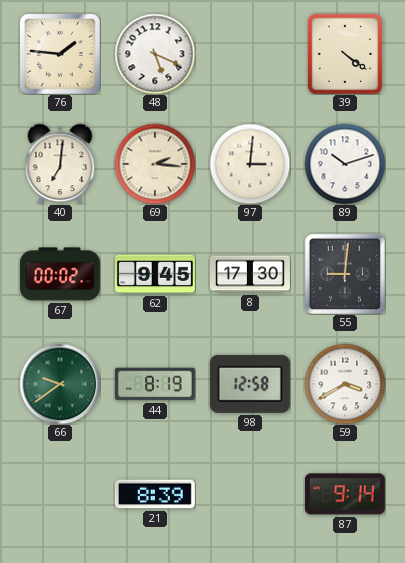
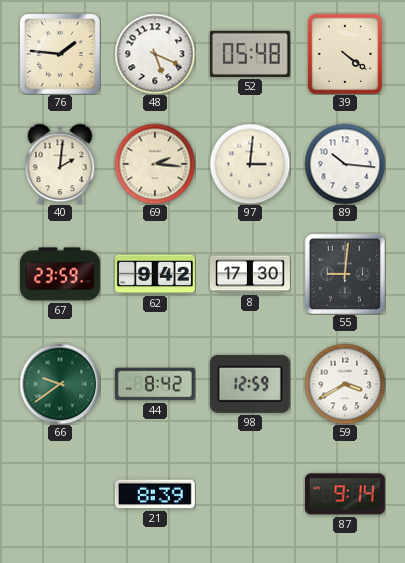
52: none -> 05:48
40: 7:01 -> 2:01
89: 10:12 -> 10:16
67: 00:02 -> 23:59
62: 9:45 -> 9:42
44: 8:19 -> 8:42
98: 12:58 -> 12:59
